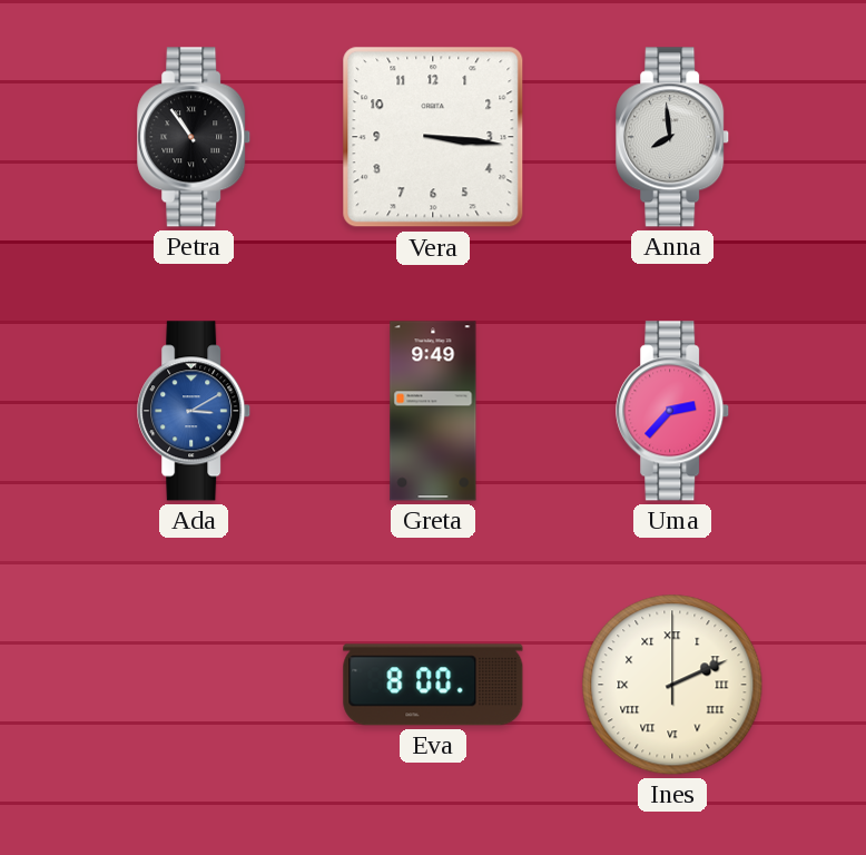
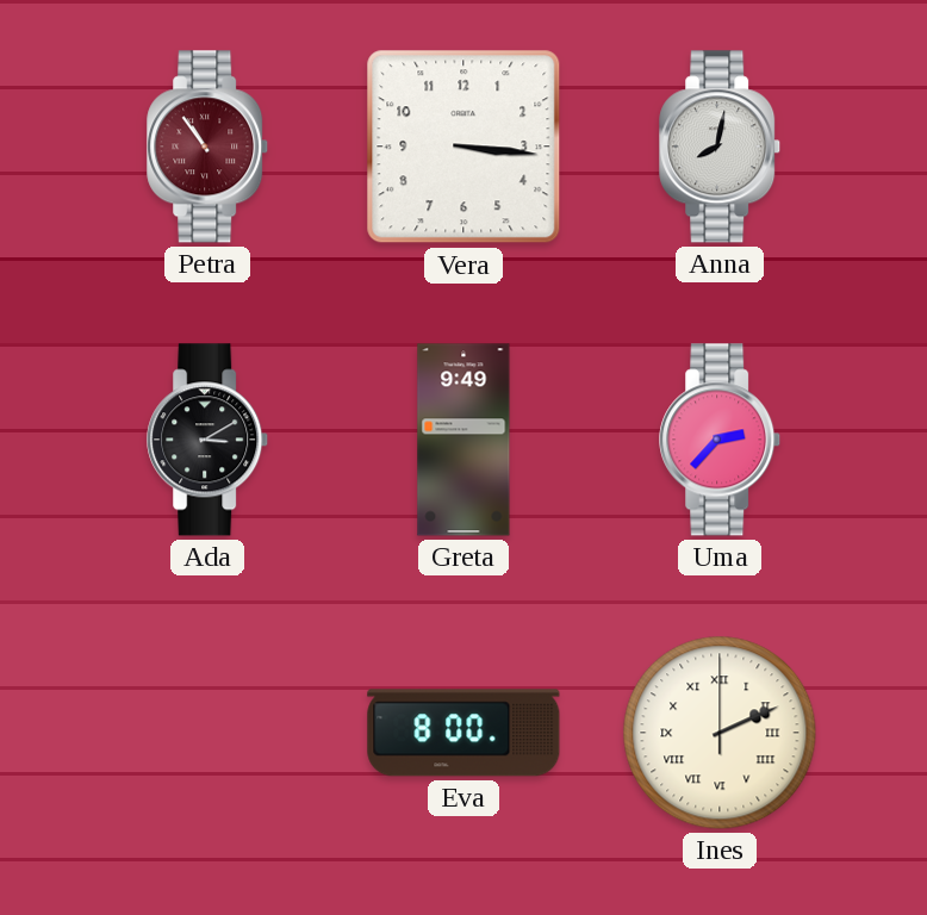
Petra dial: black -> burgundy
Anna: 7:59 -> 8:02
Ada dial: blue -> black
